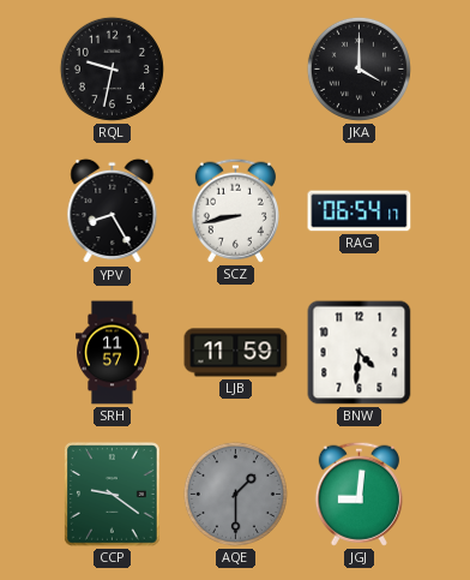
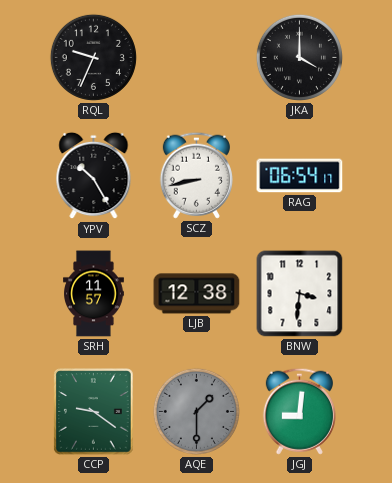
RQL: 9:32 -> 9:34
YPV: 8:25 -> 10:25
LJB: 11:59 -> 12:38
BNW: 4:31 -> 3:31
